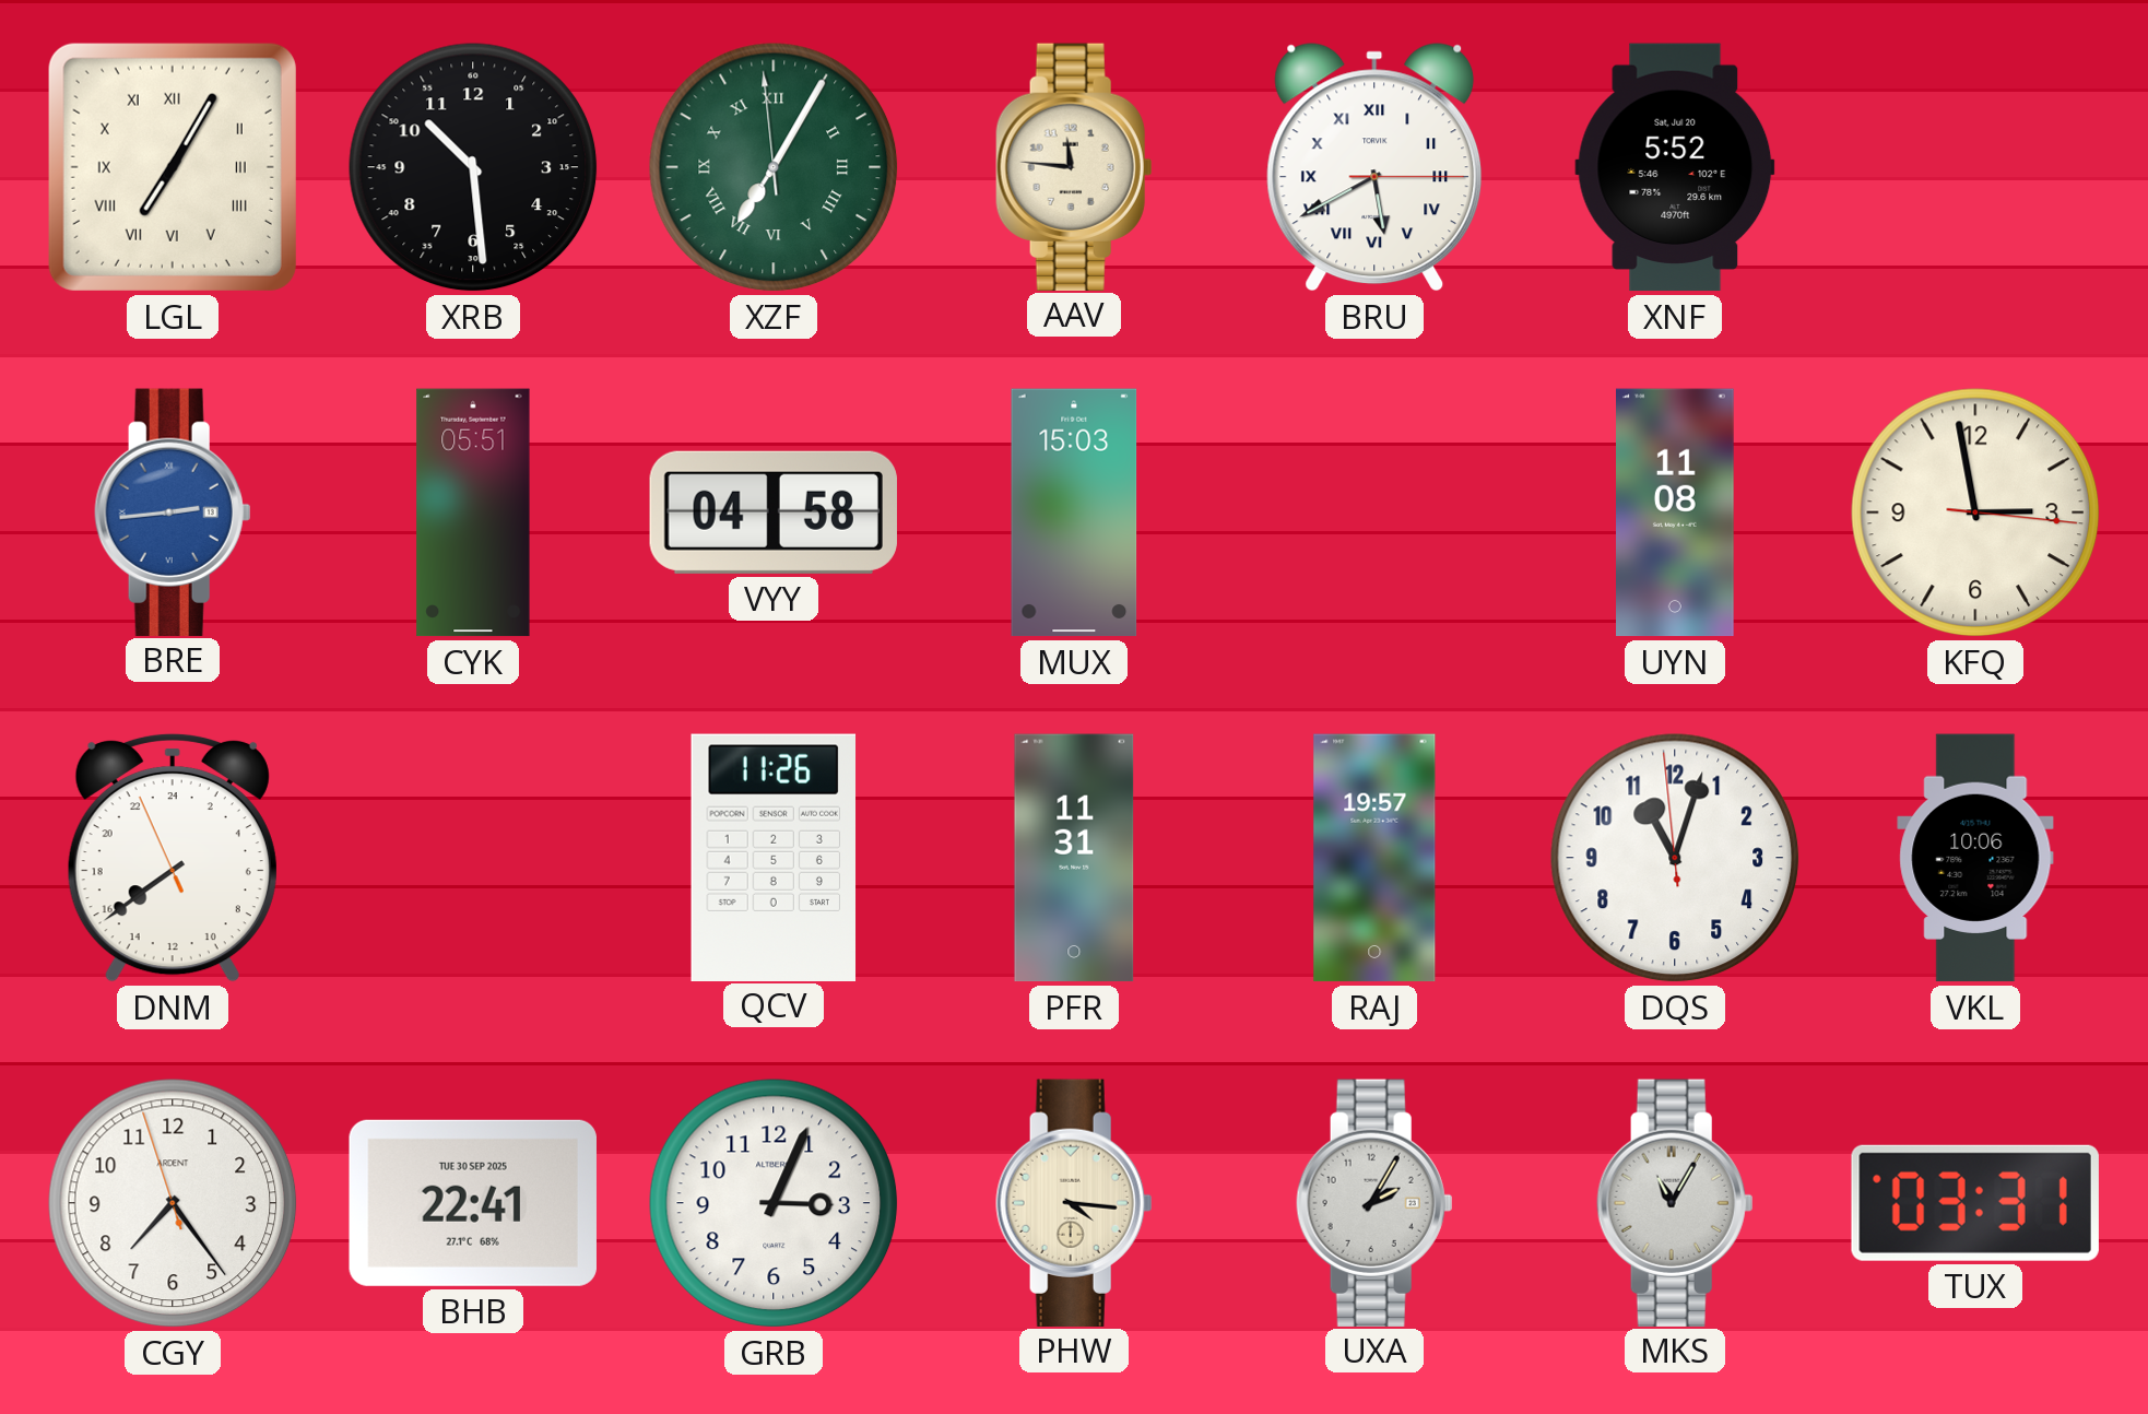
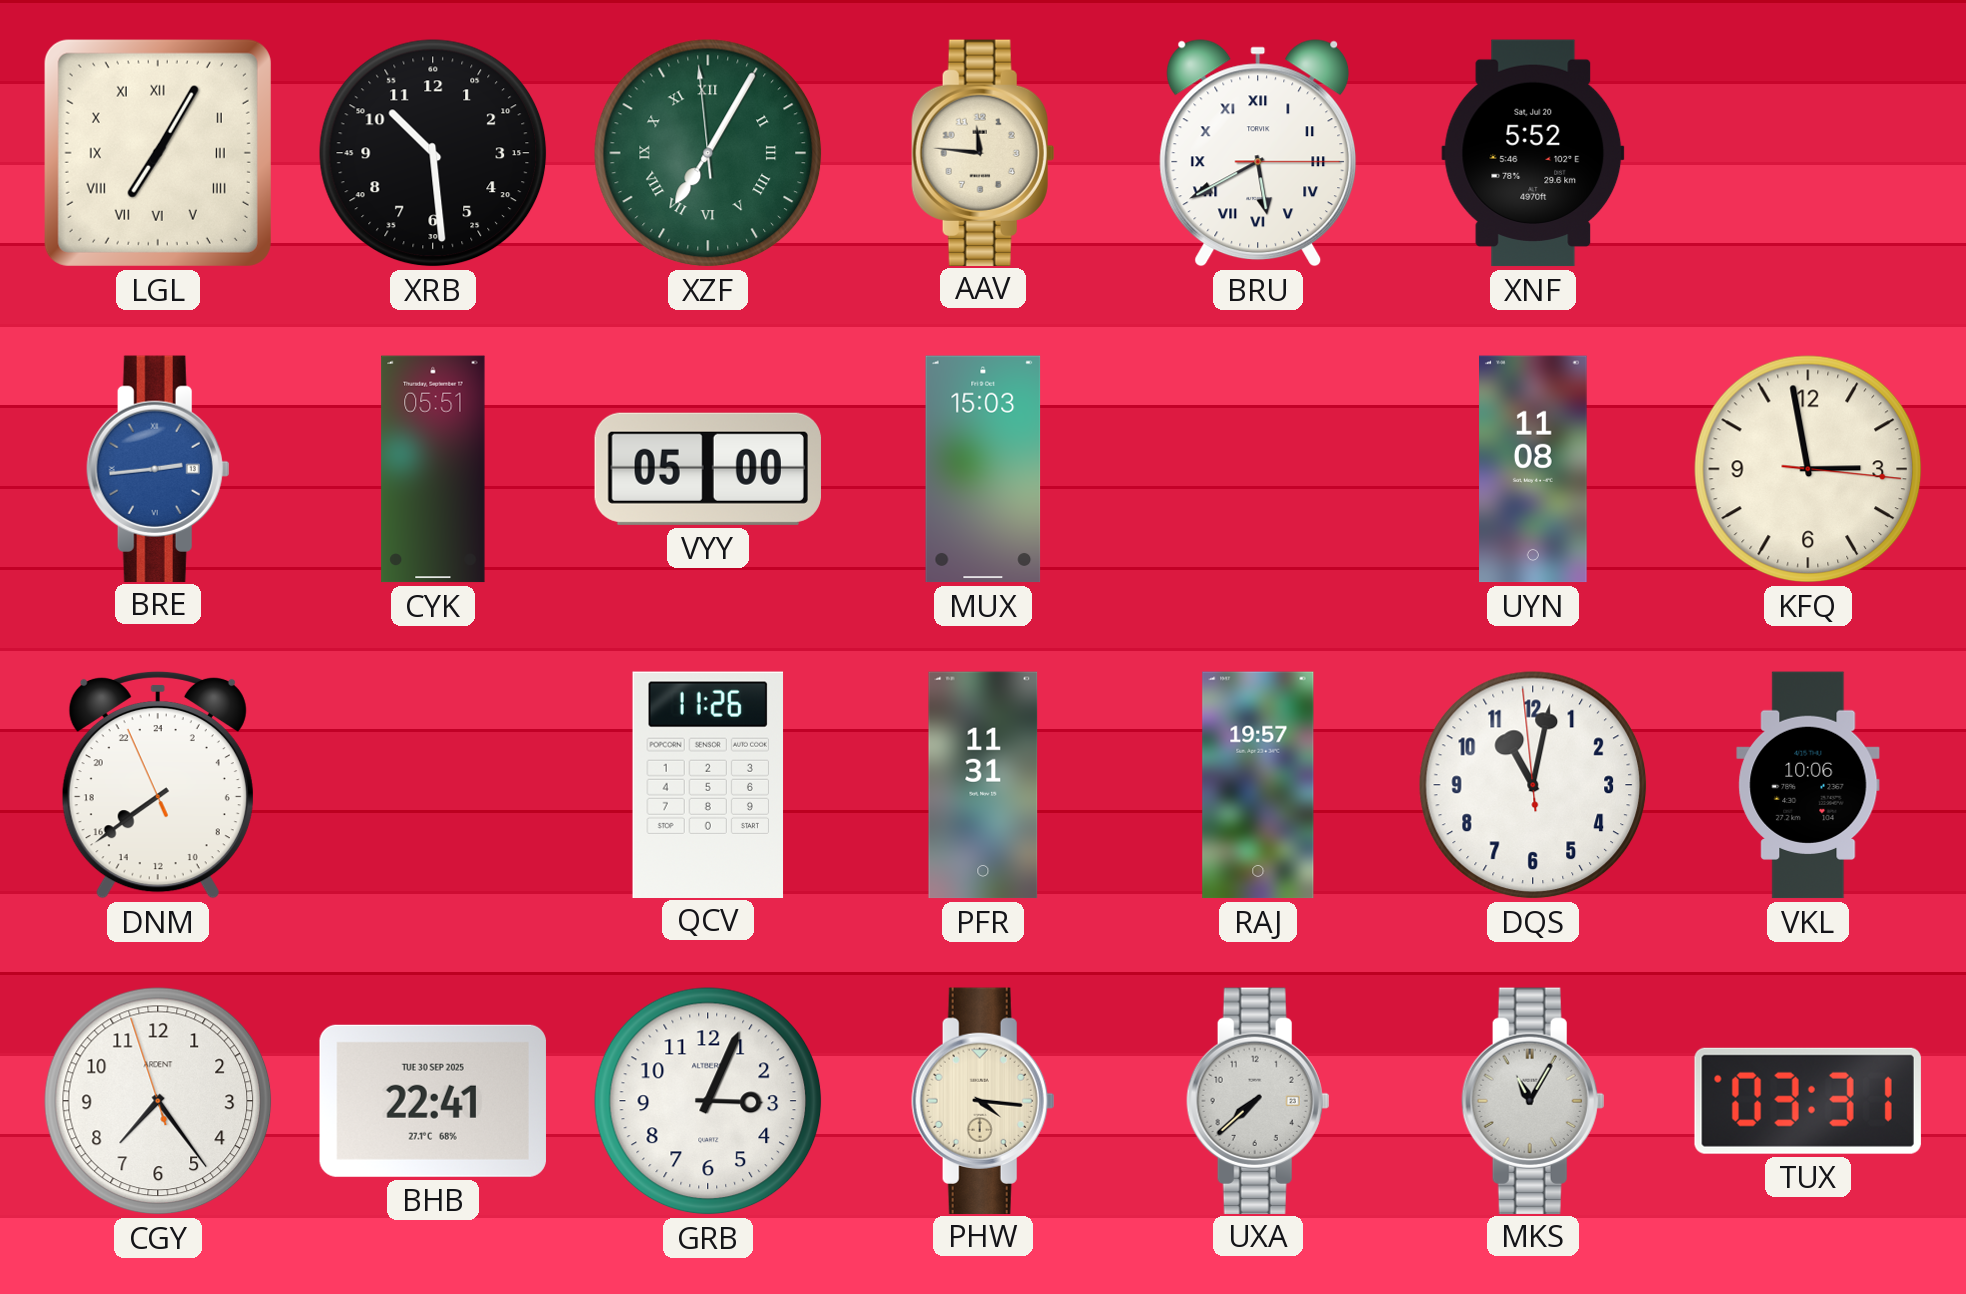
VYY: 04:58 -> 05:00
DQS: 11:02 -> 11:01
UXA: 2:05 -> 7:38
